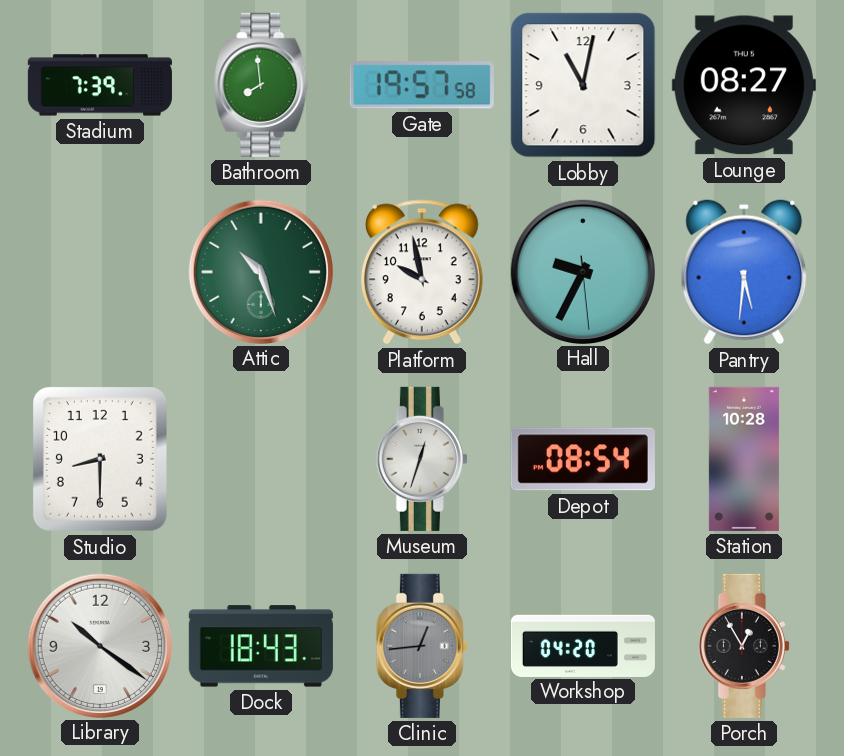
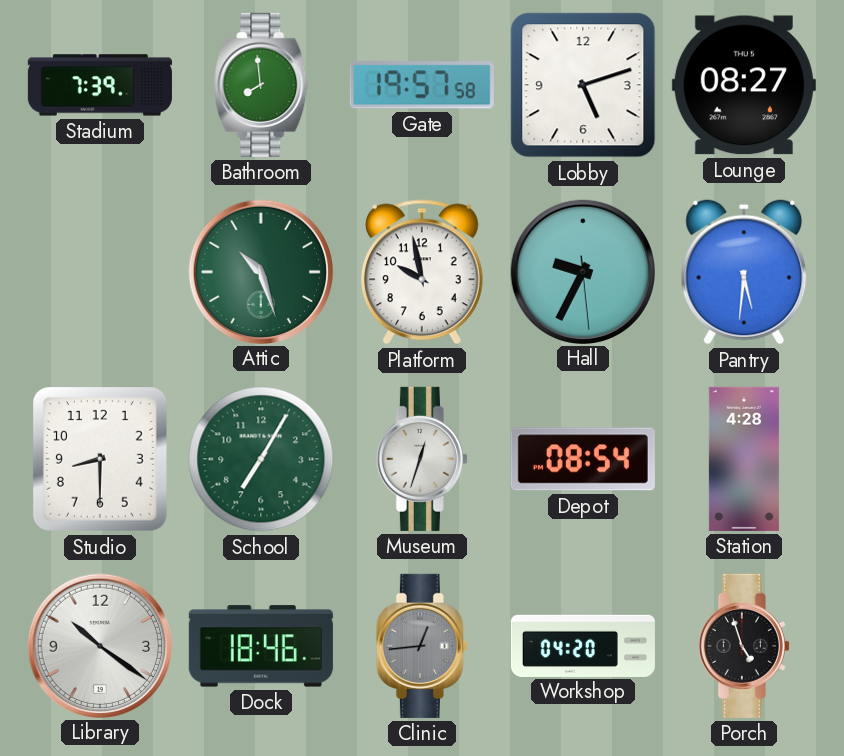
Lobby: 11:02 -> 5:12
School: none -> 7:05
Station: 10:28 -> 4:28
Dock: 18:43 -> 18:46
Porch: 12:55 -> 4:57
